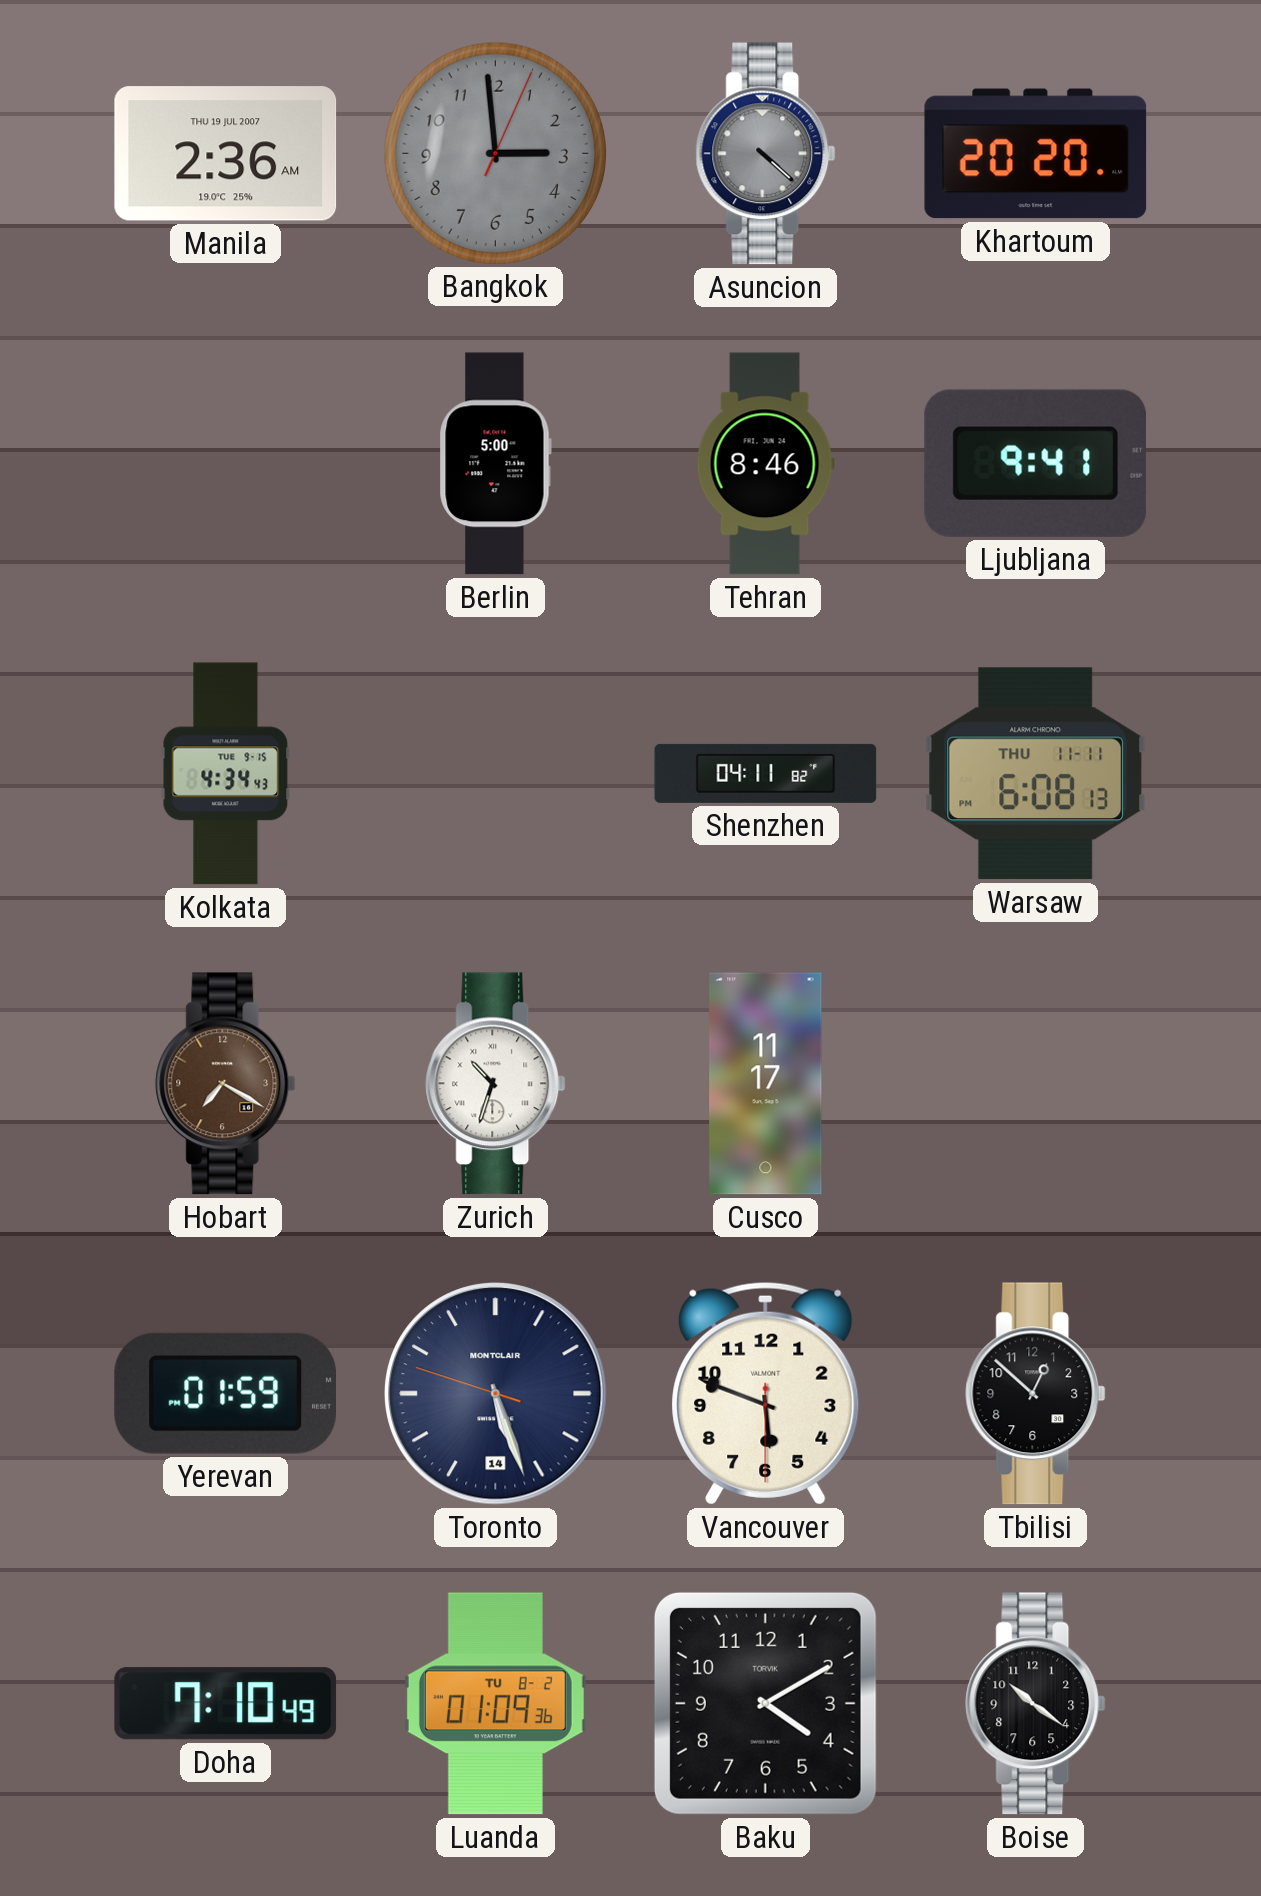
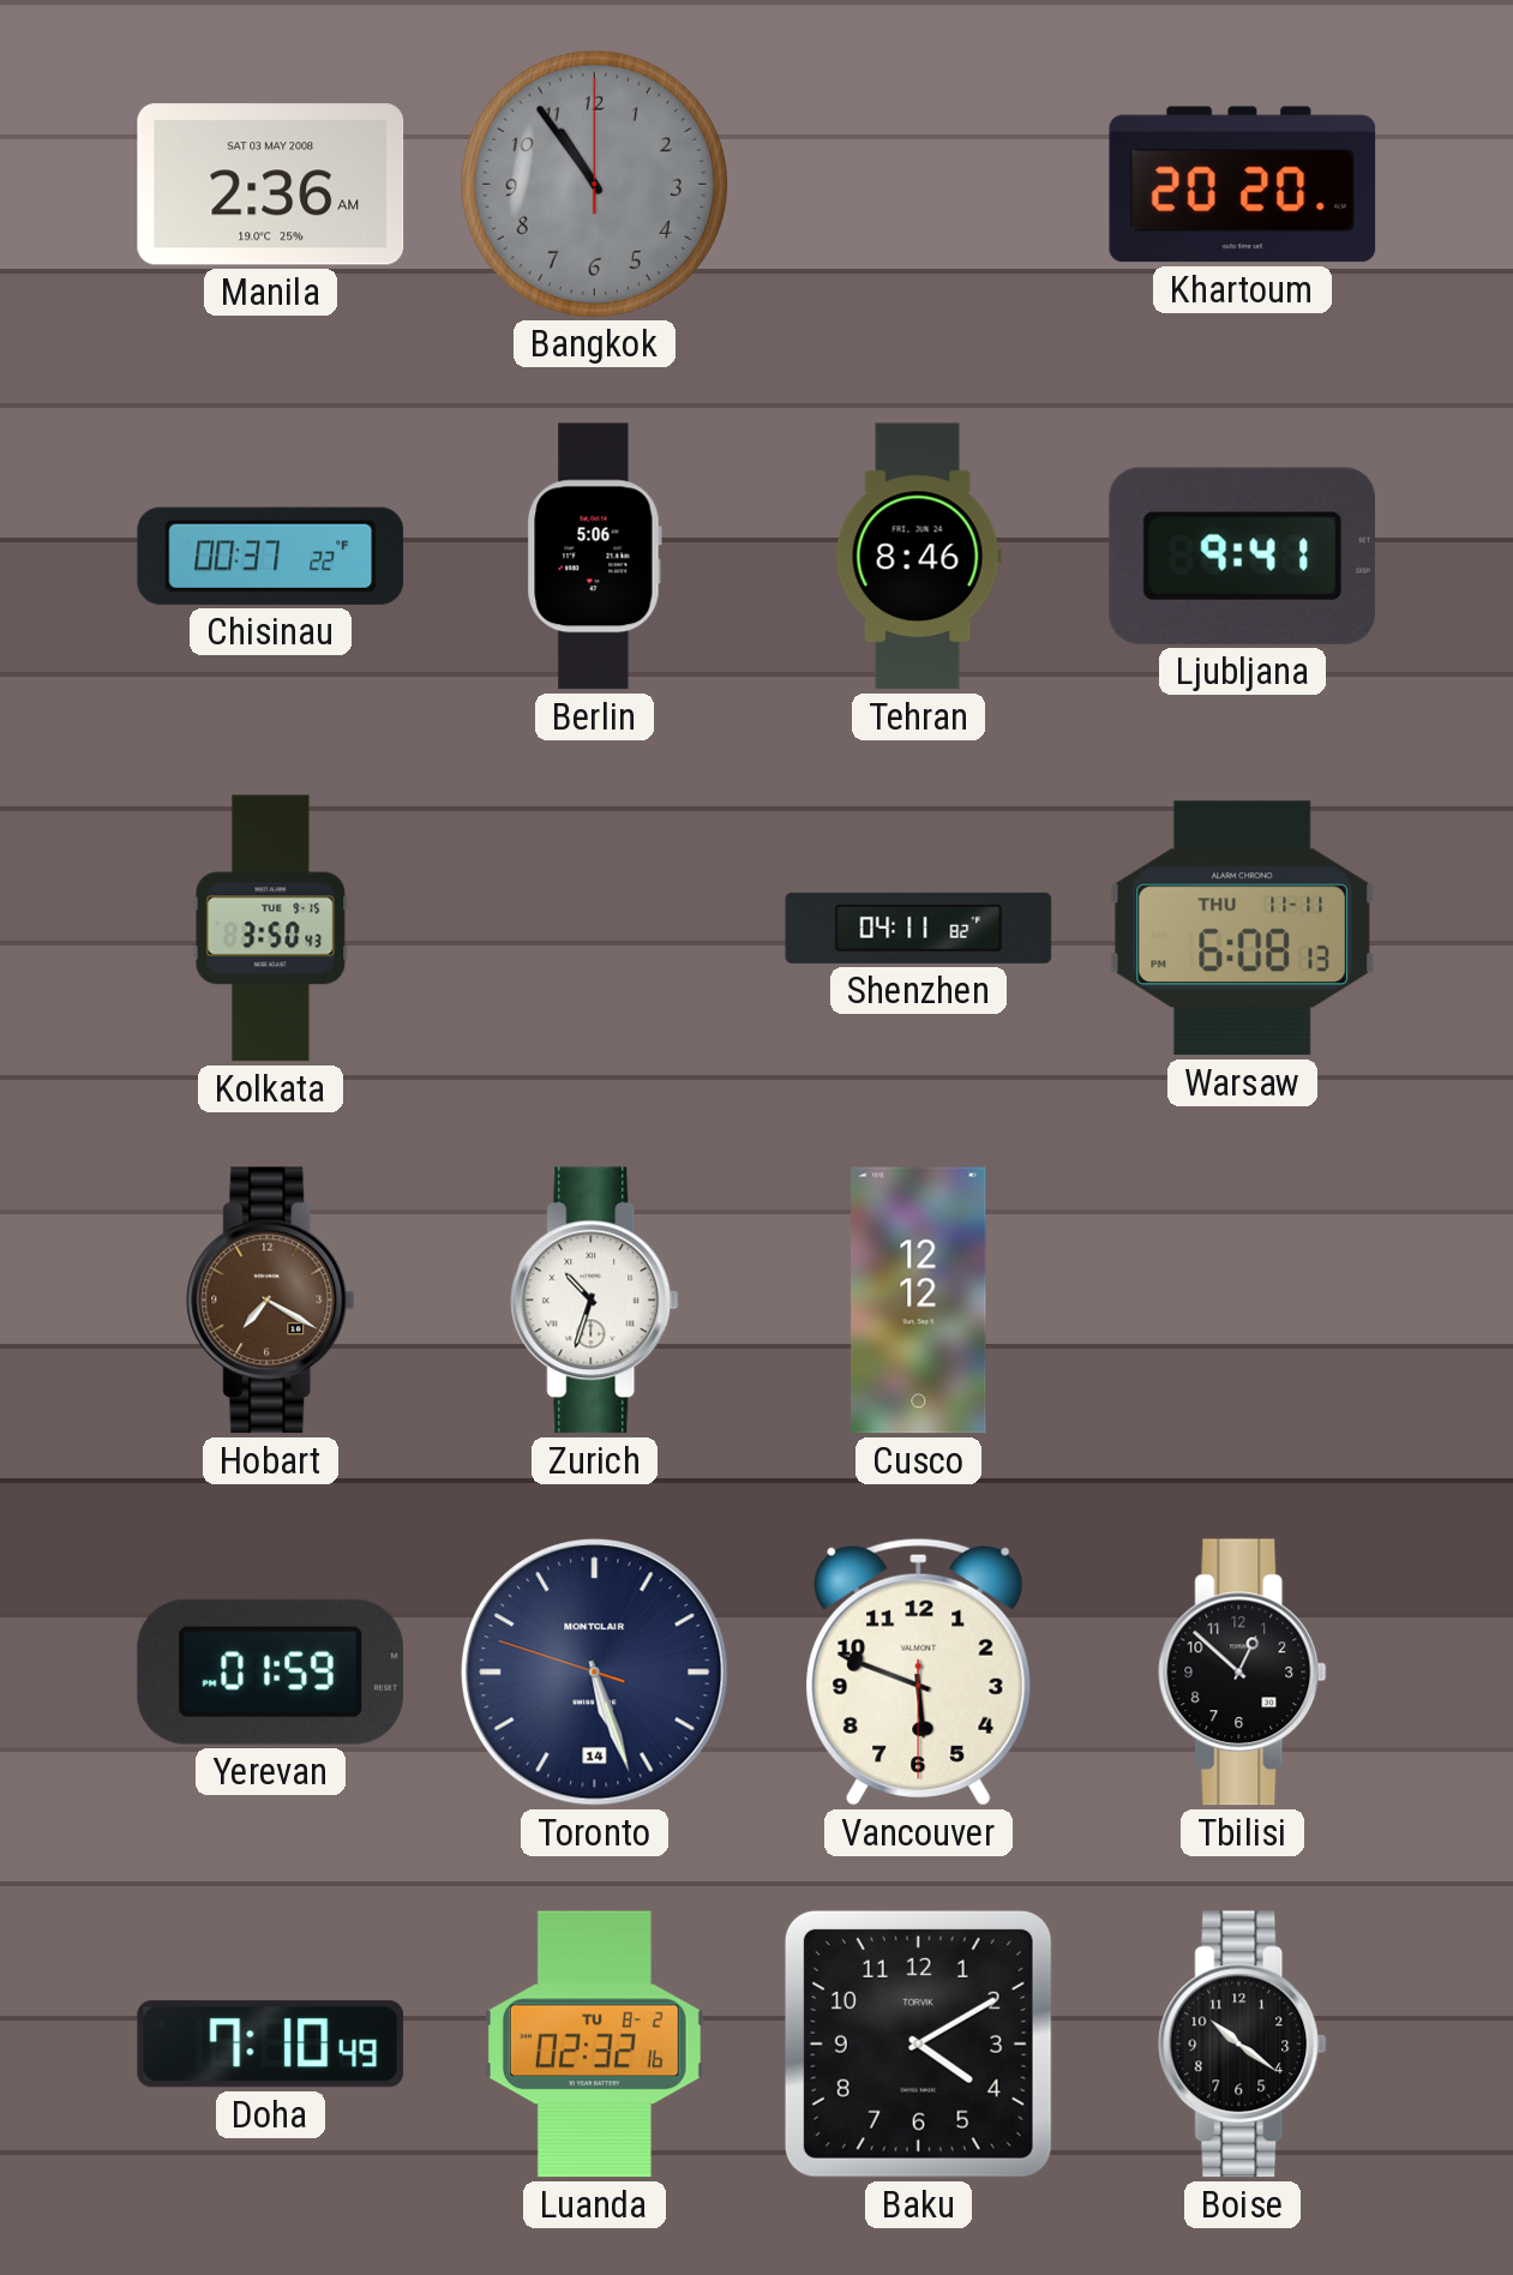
Manila date: THU 19 JUL 2007 -> SAT 03 MAY 2008
Bangkok: 2:59 -> 10:54
Asuncion: 4:22 -> none
Chisinau: none -> 00:37
Berlin: 5:00 -> 5:06
Kolkata: 4:34 -> 3:50
Cusco: 11:17 -> 12:12
Luanda: 01:09 -> 02:32
